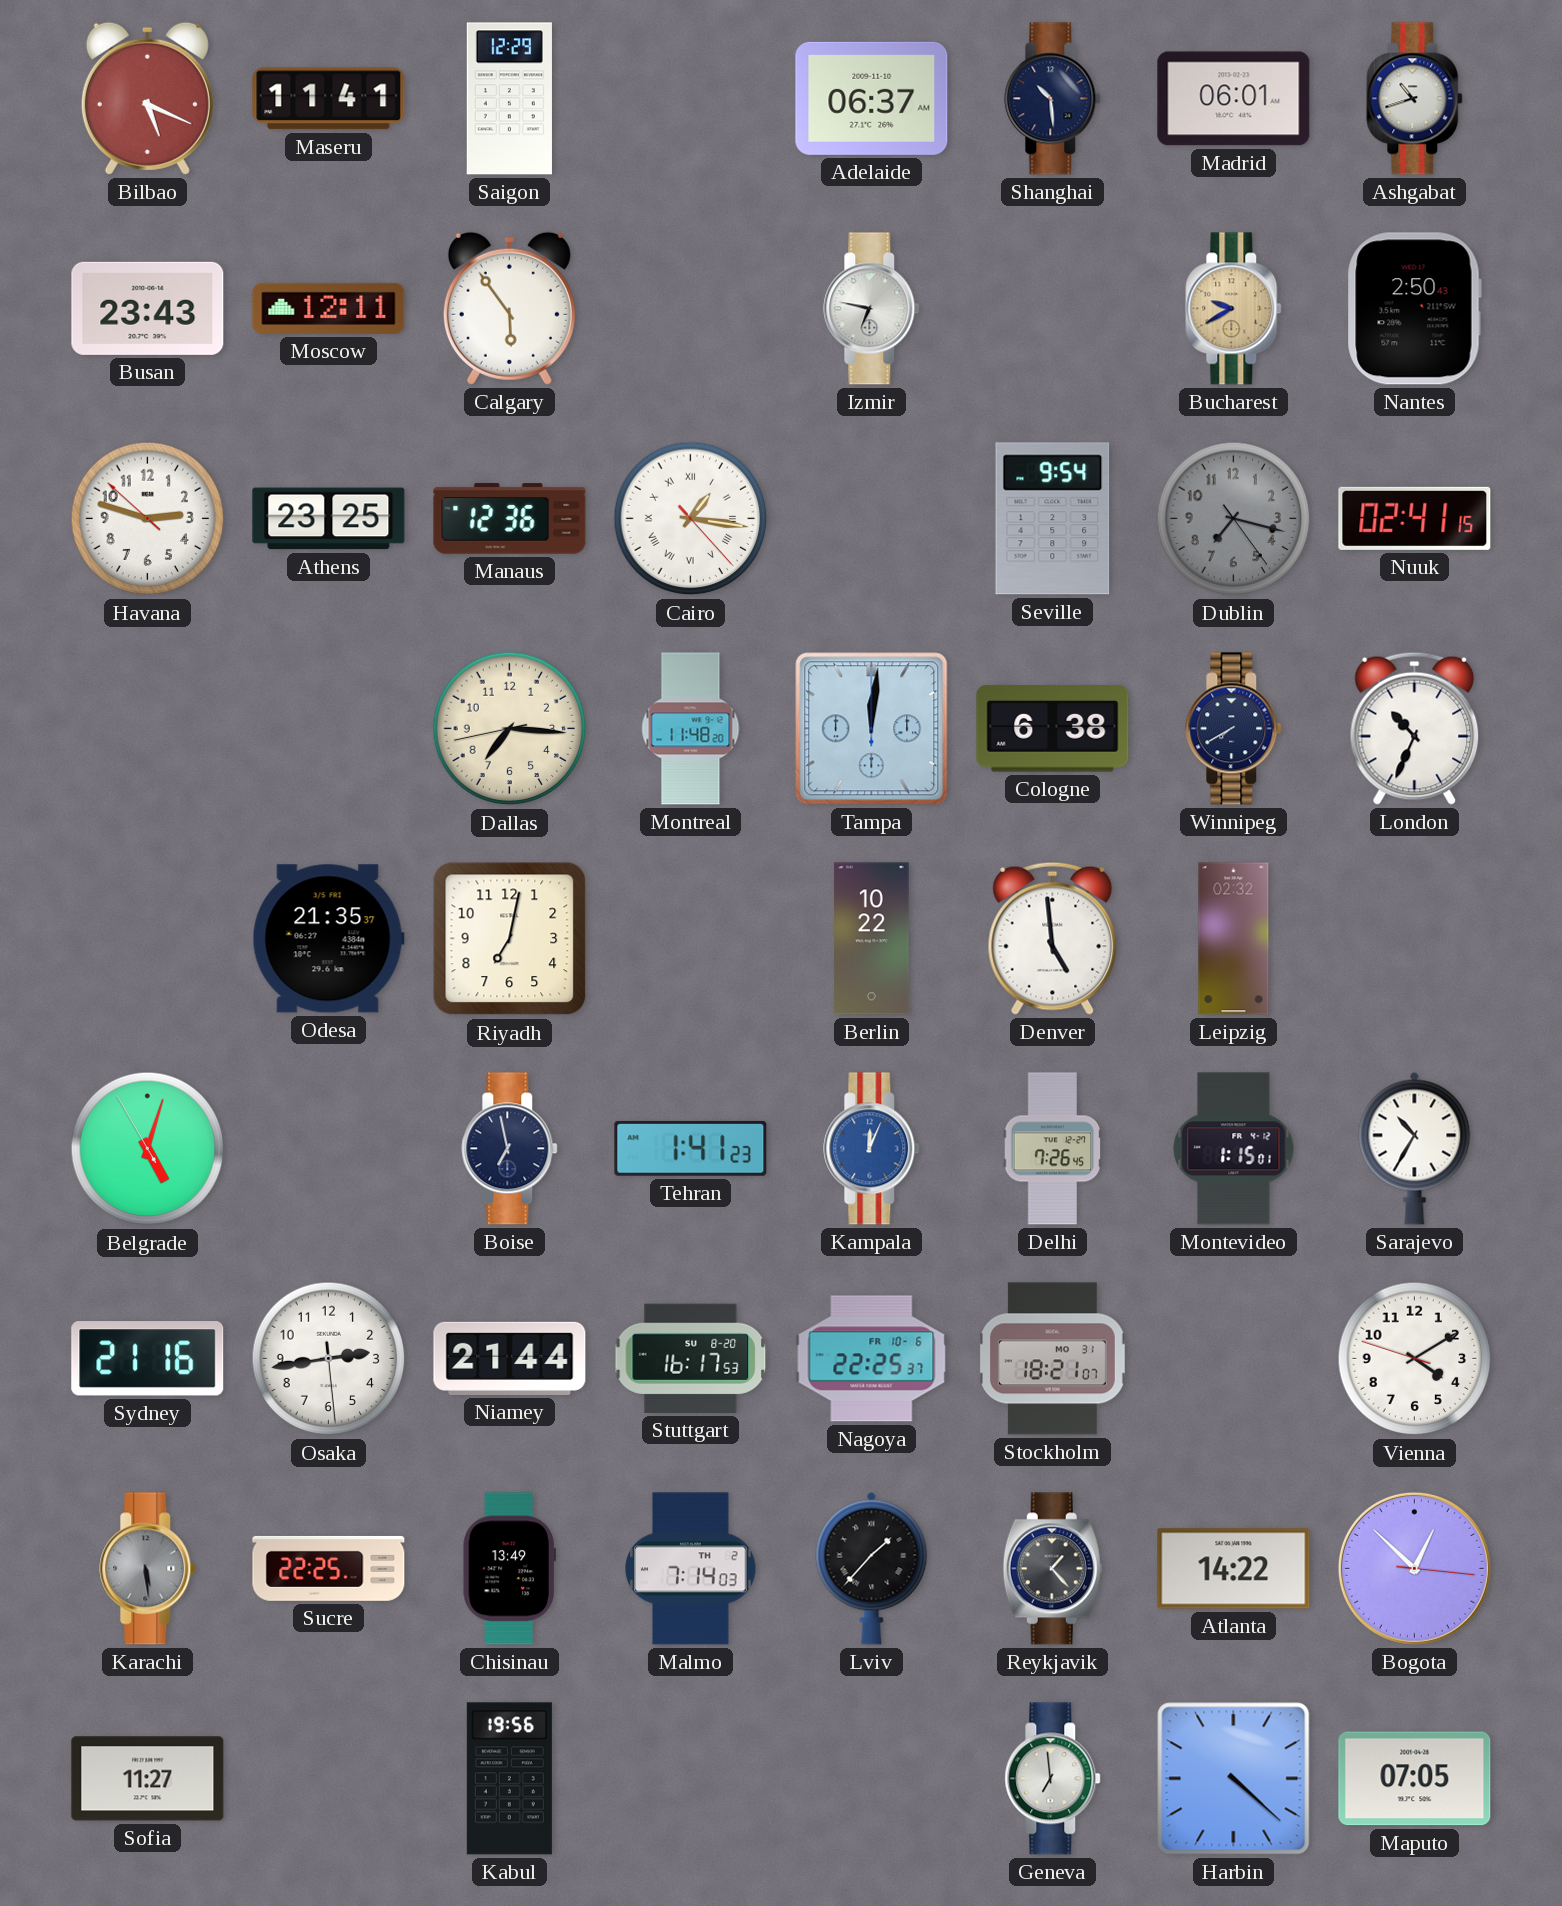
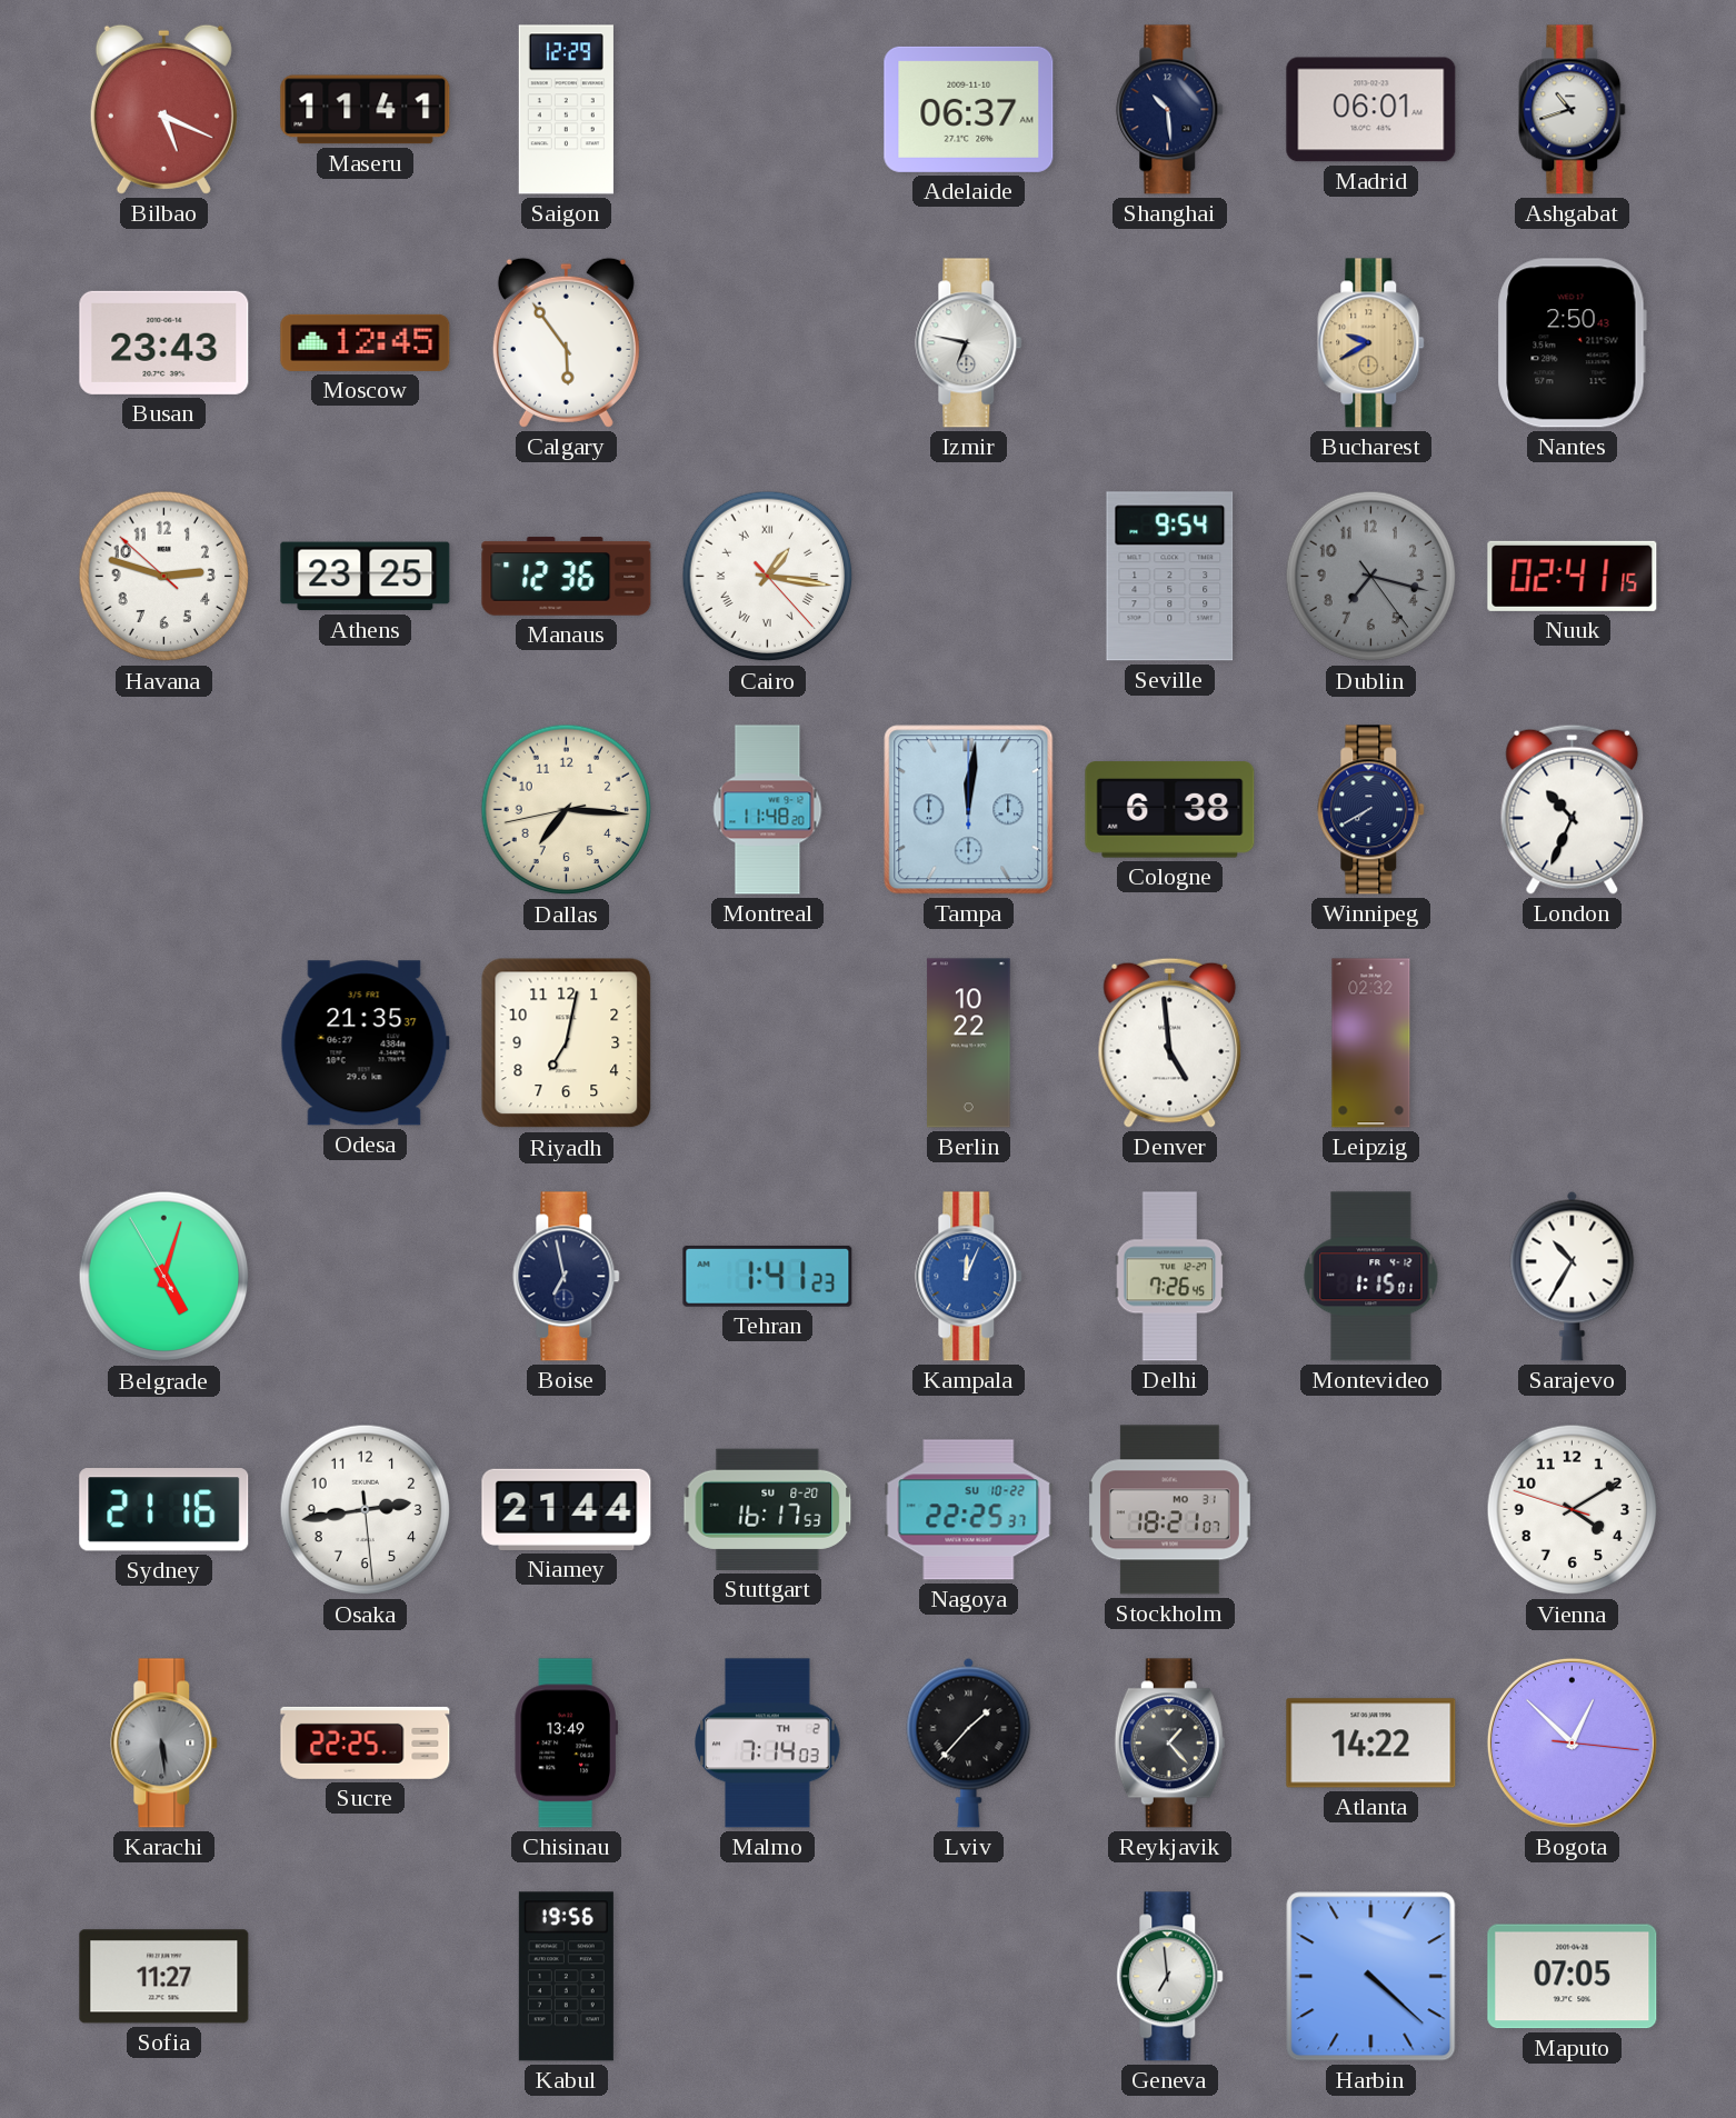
Moscow: 12:11 -> 12:45
Nagoya date: FR 10-6 -> SU 10-22
